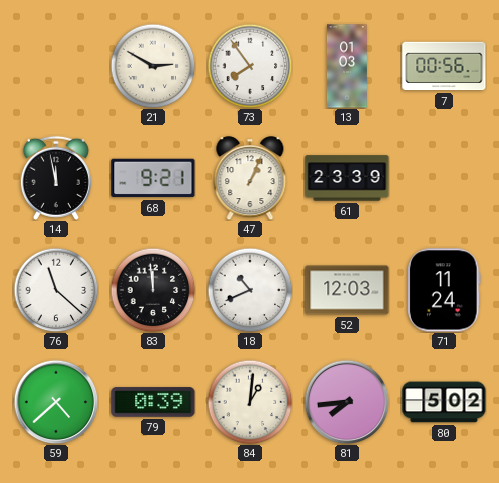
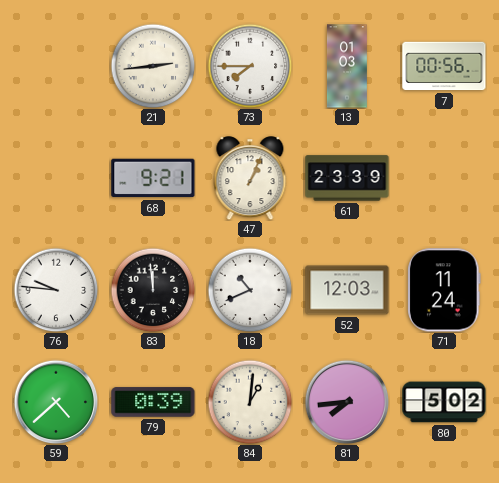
21: 2:50 -> 2:44
73: 7:54 -> 7:45
14: 11:58 -> none
76: 11:22 -> 9:46
